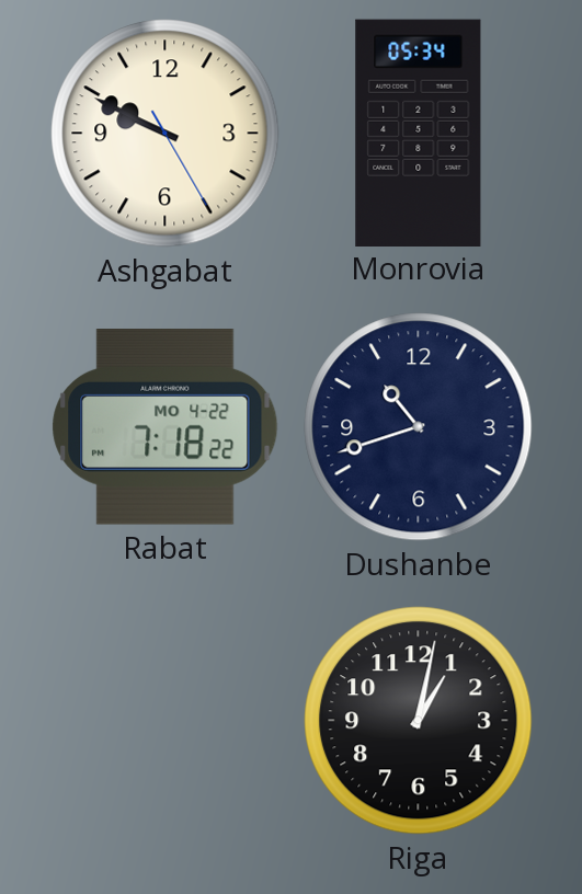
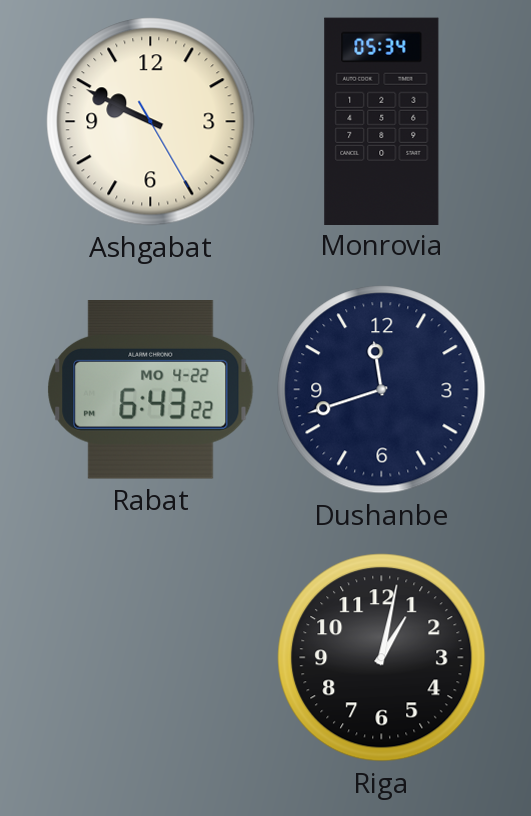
Rabat: 7:18 -> 6:43
Dushanbe: 10:42 -> 11:42
